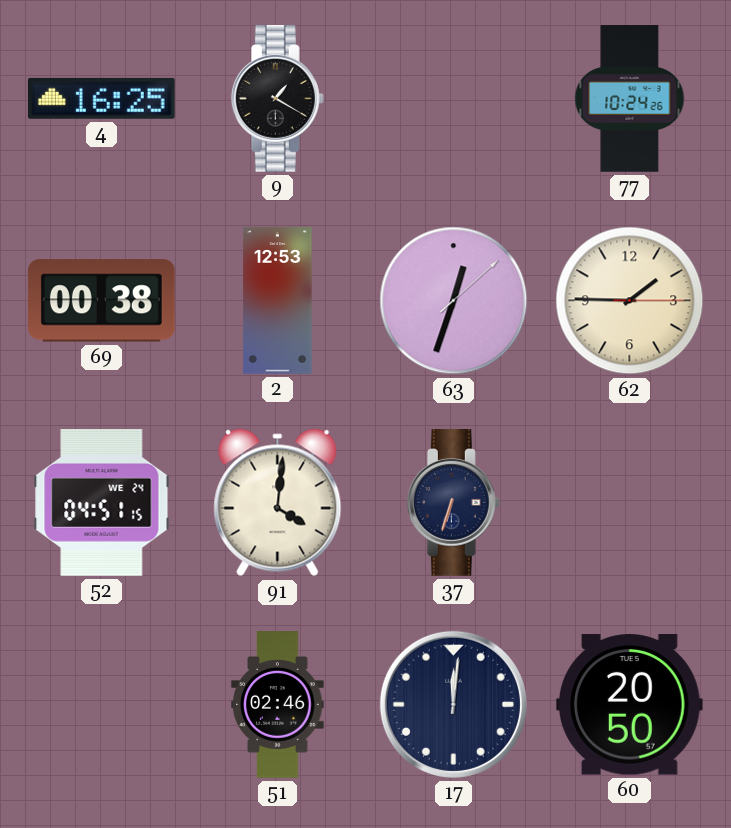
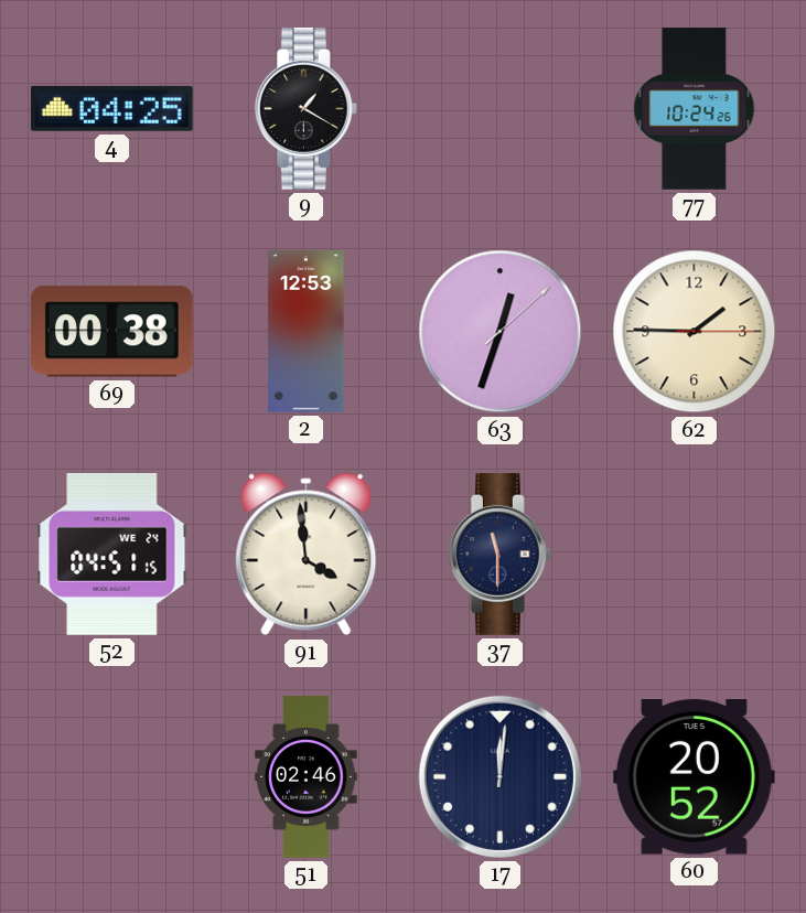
4: 16:25 -> 04:25
91: 4:01 -> 3:59
37: 6:33 -> 11:30
60: 20:50 -> 20:52
